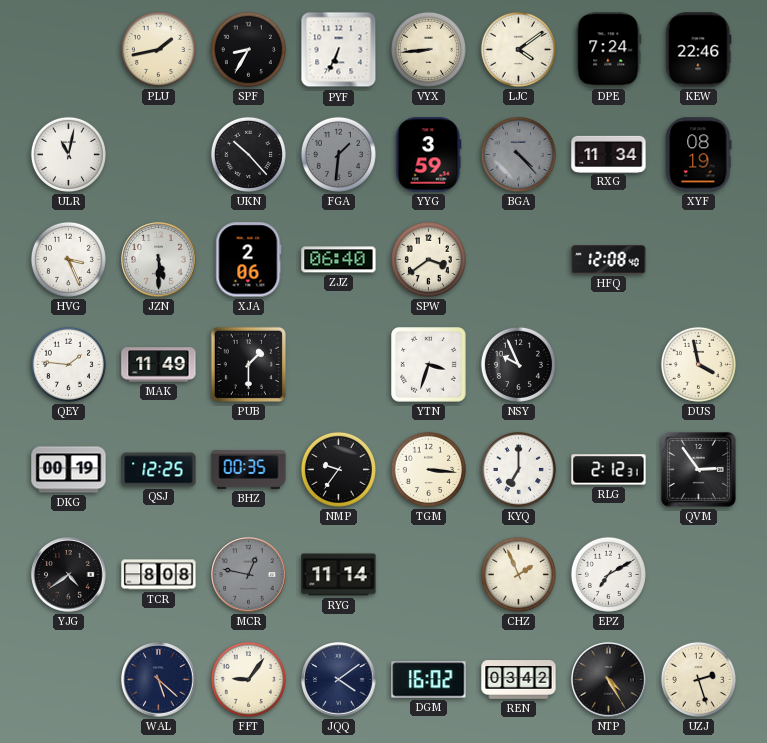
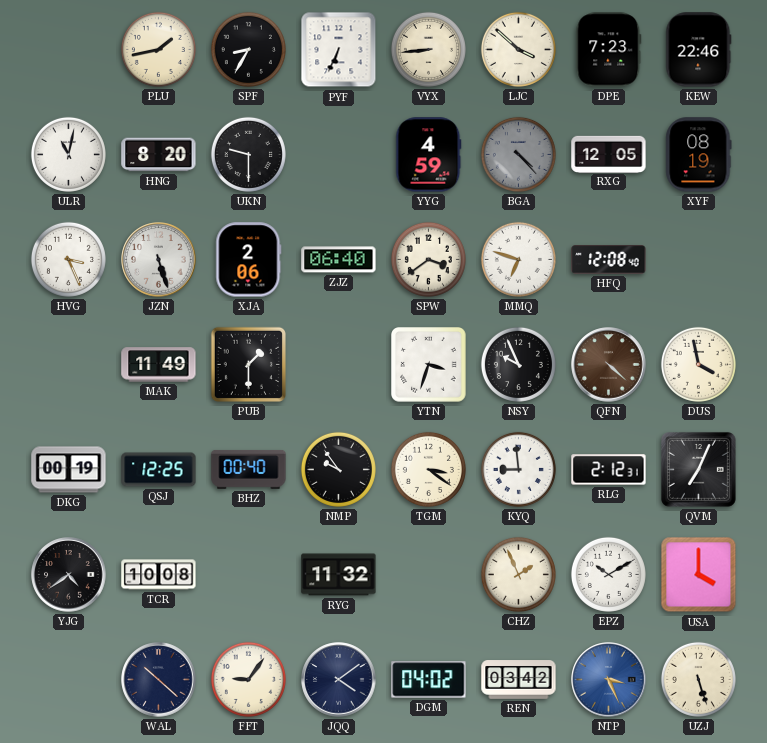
LJC: 4:09 -> 3:52
DPE: 7:24 -> 7:23
HNG: none -> 8:20
UKN: 10:23 -> 9:30
FGA: 1:31 -> none
YYG: 3:59 -> 4:59
RXG: 11:34 -> 12:05
JZN: 5:30 -> 5:27
MMQ: none -> 6:48
QEY: 1:46 -> none
QFN: none -> 4:22
BHZ: 00:35 -> 00:40
NMP: 9:36 -> 9:54
TGM: 3:16 -> 3:21
KYQ: 7:00 -> 8:59
QVM: 2:54 -> 7:04
TCR: 8:08 -> 10:08
MCR: 12:47 -> none
RYG: 11:14 -> 11:32
EPZ: 7:10 -> 10:10
USA: none -> 4:00
WAL: 5:22 -> 10:22
DGM: 16:02 -> 04:02
NTP: 4:25 -> 3:26
NTP dial: black -> blue
UZJ: 2:27 -> 5:27
